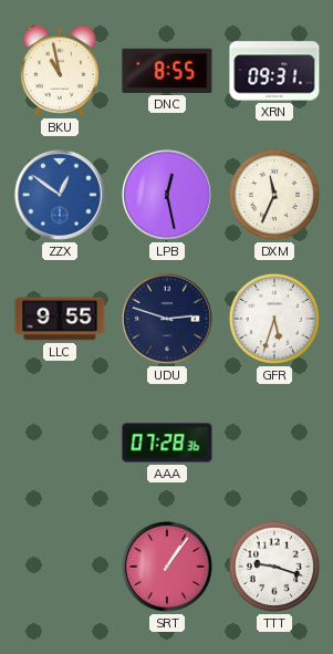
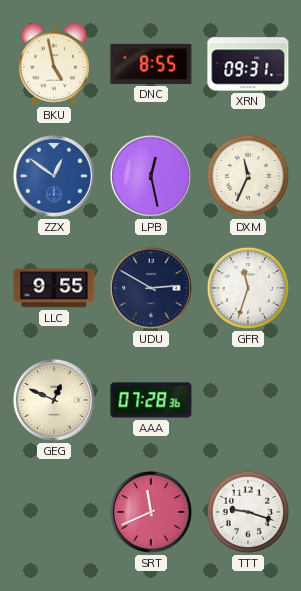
BKU: 10:58 -> 4:58
UDU: 2:48 -> 2:50
GFR: 5:33 -> 11:33
GEG: none -> 12:49
SRT: 1:06 -> 11:41
